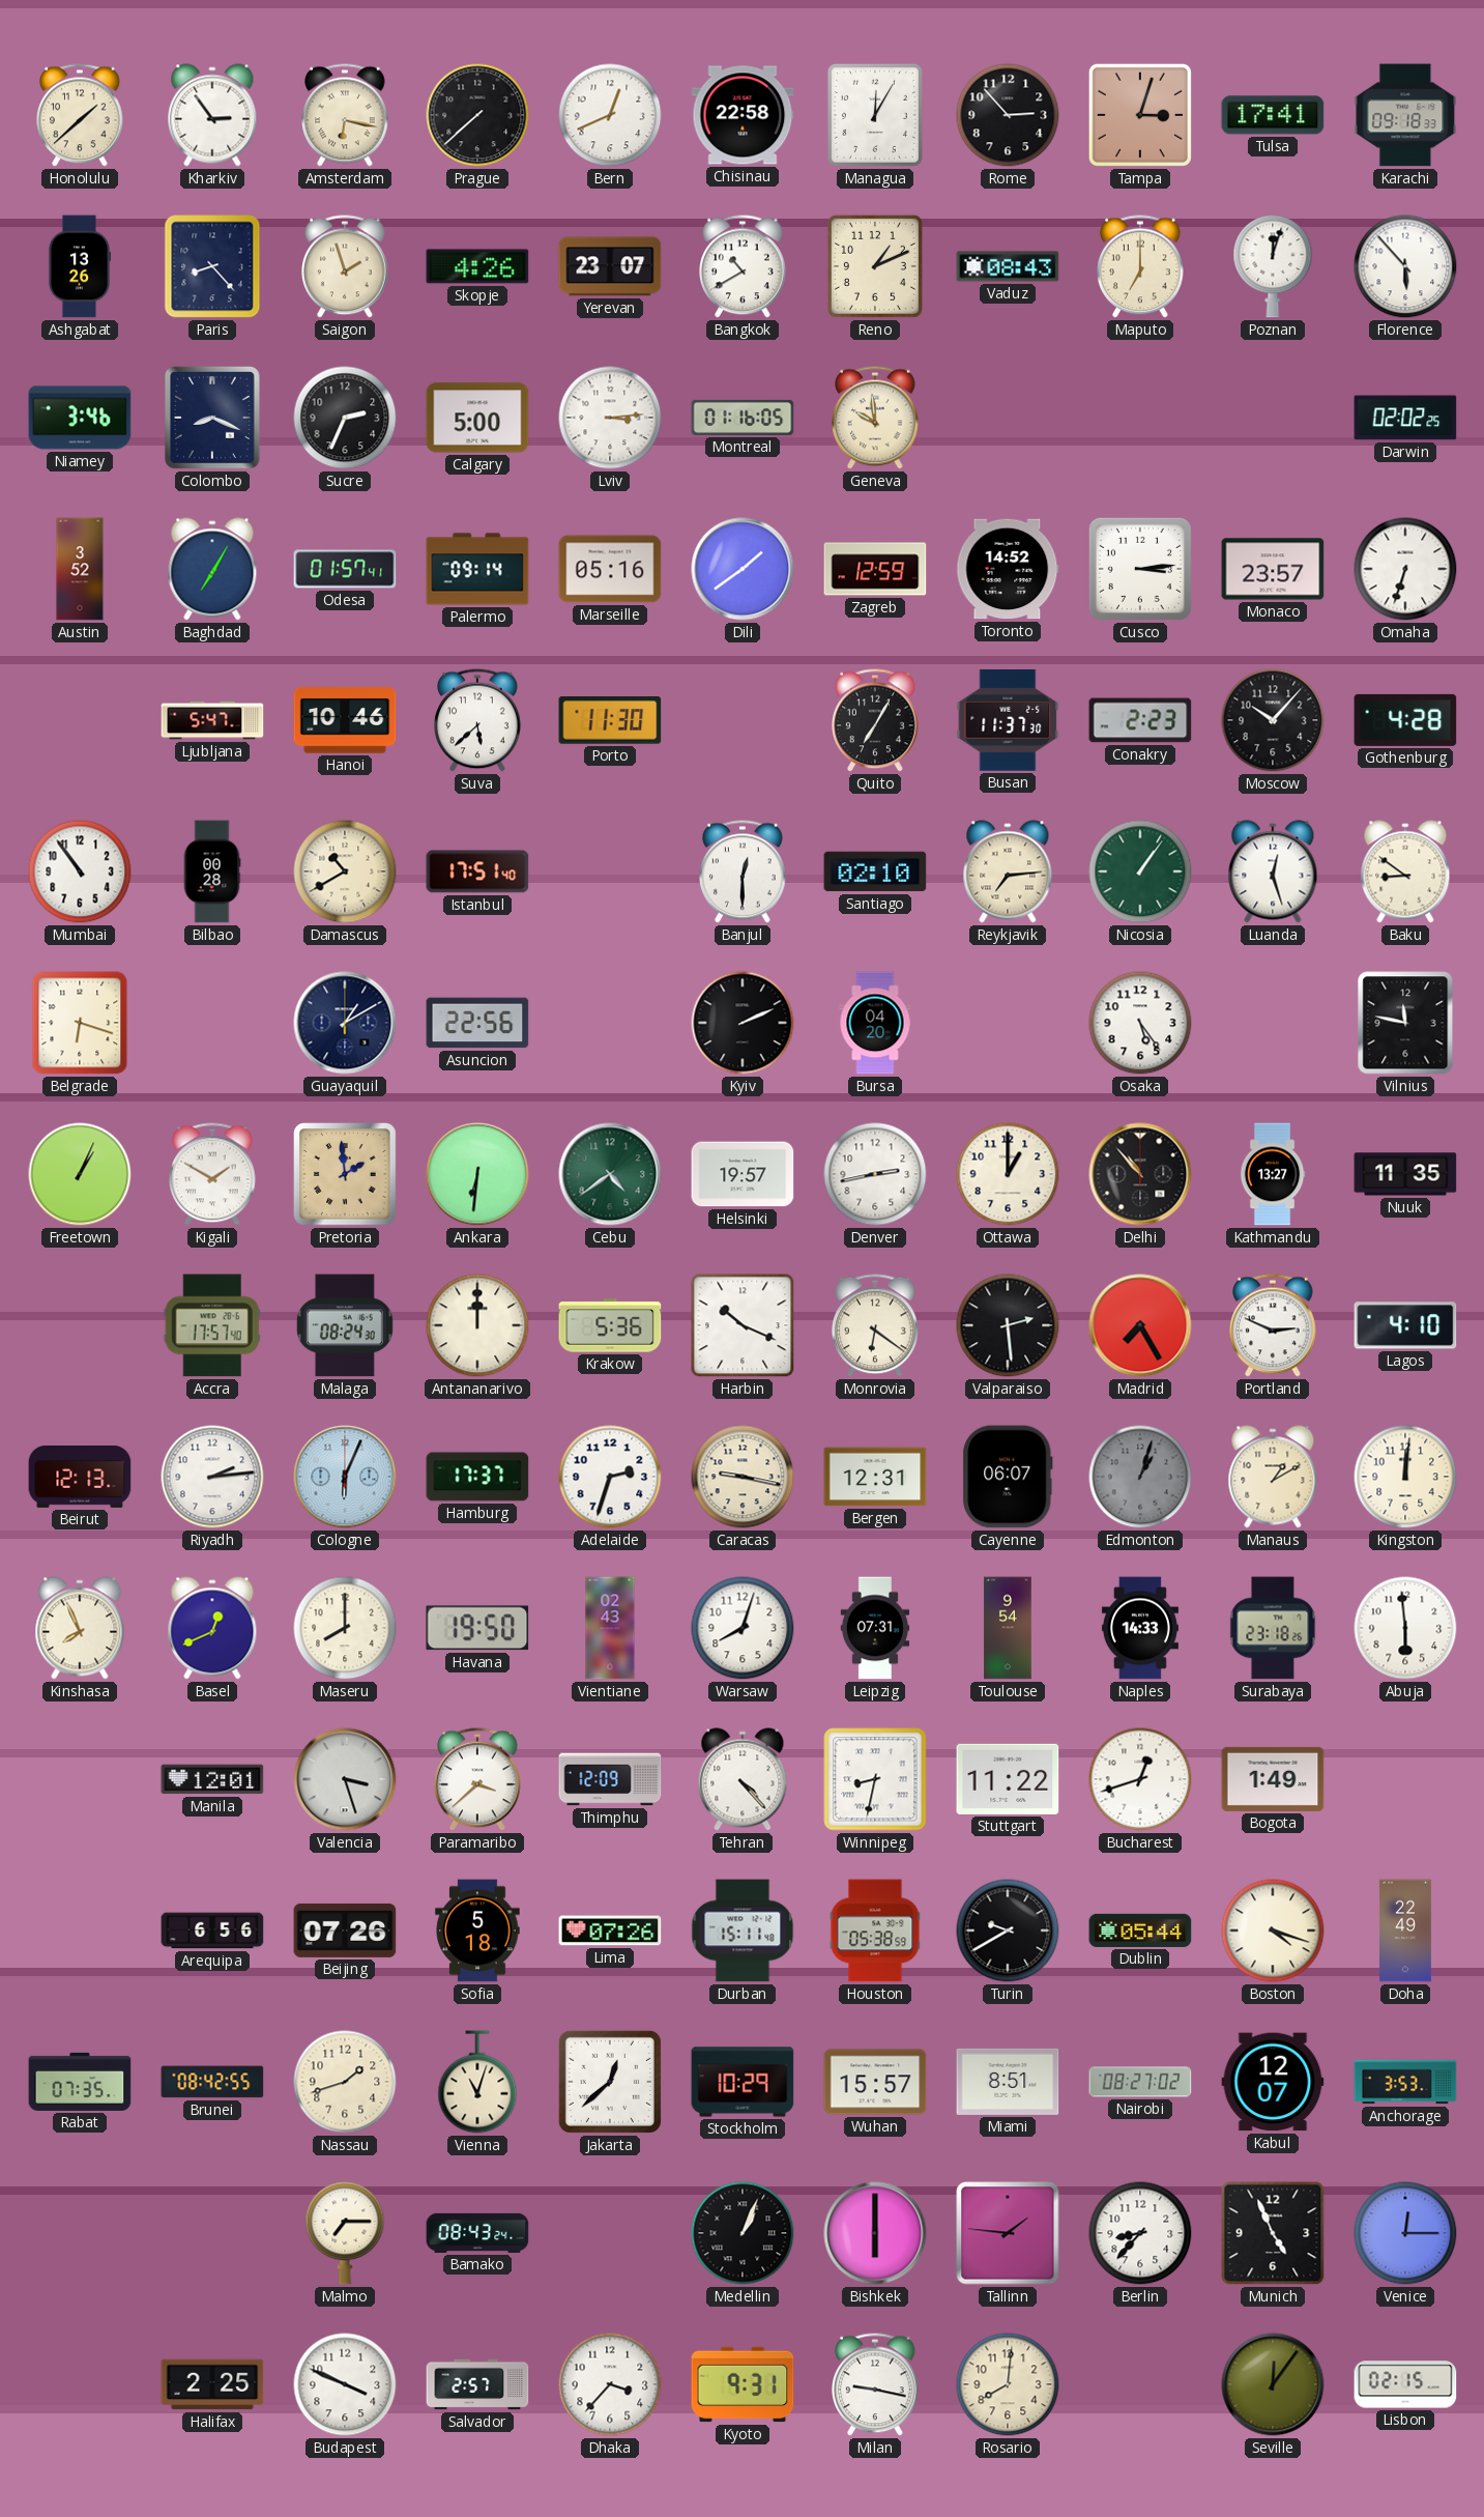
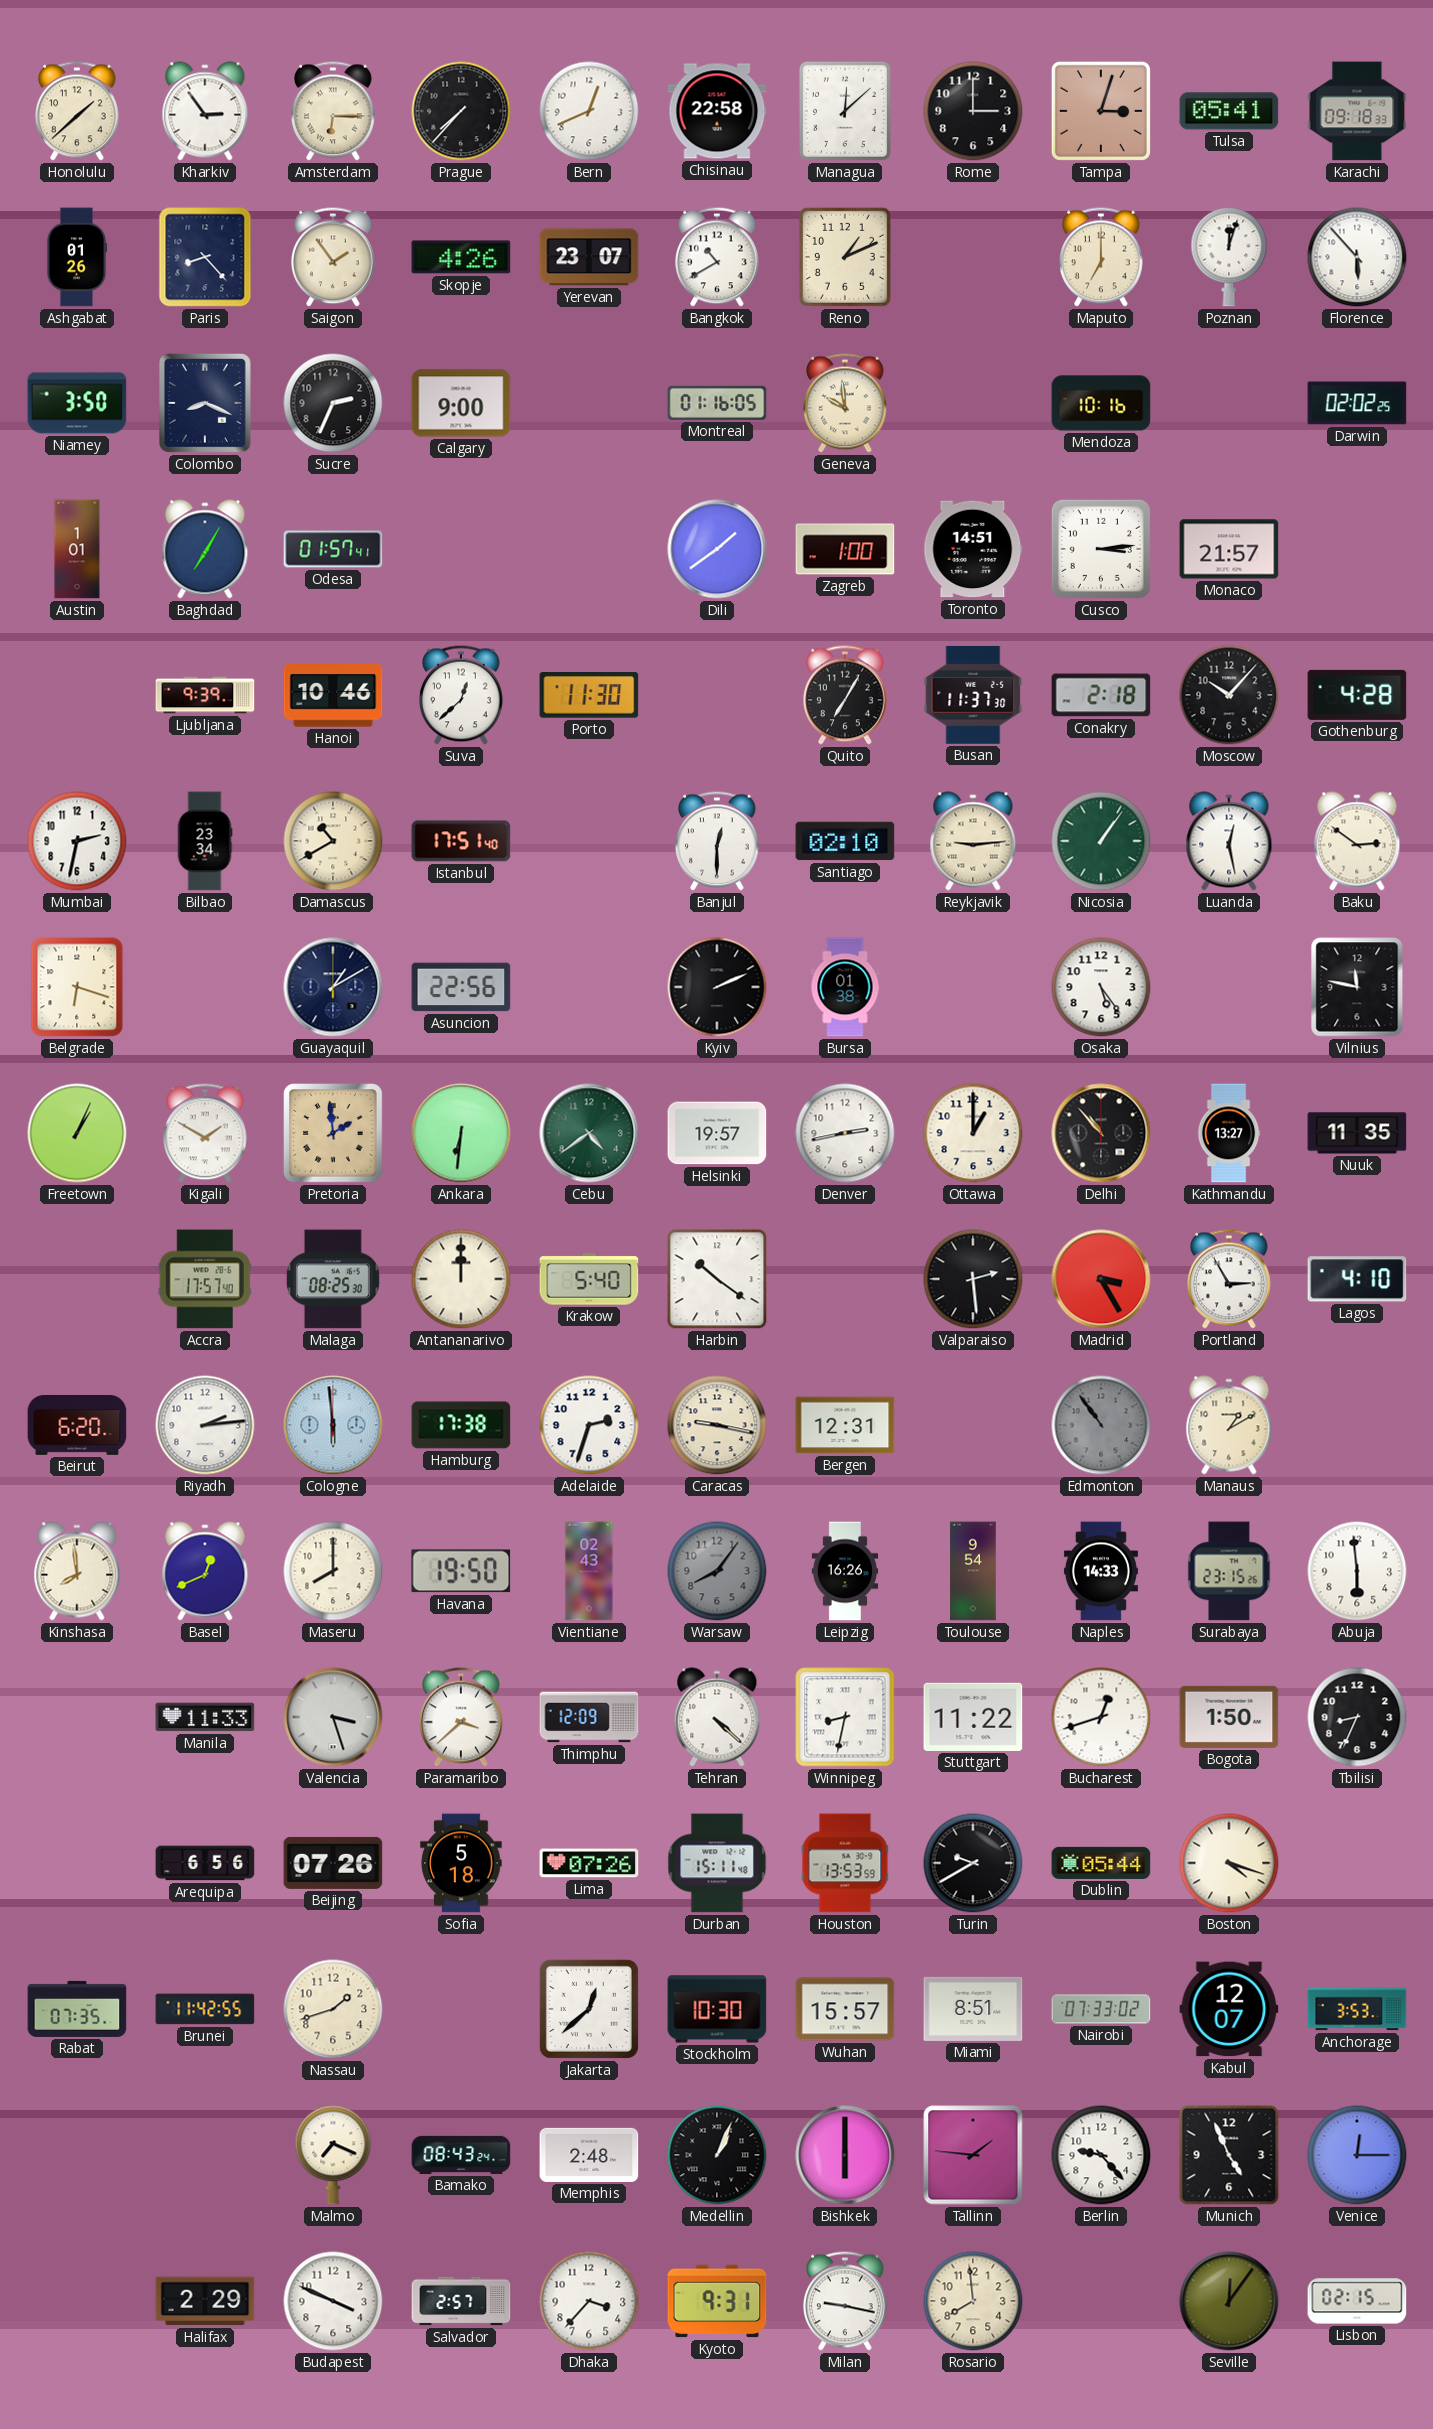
Amsterdam: 6:17 -> 6:15
Prague: 7:38 -> 7:37
Managua: 12:05 -> 12:08
Rome: 2:53 -> 3:00
Tulsa: 17:41 -> 05:41
Ashgabat: 13:26 -> 01:26
Saigon: 1:57 -> 1:54
Vaduz: 08:43 -> none
Niamey: 3:46 -> 3:50
Calgary: 5:00 -> 9:00
Lviv: 3:14 -> none
Mendoza: none -> 10:16
Austin: 3:52 -> 1:01
Palermo: 09:14 -> none
Marseille: 05:16 -> none
Zagreb: 12:59 -> 1:00
Toronto: 14:52 -> 14:51
Monaco: 23:57 -> 21:57
Omaha: 6:33 -> none
Ljubljana: 5:47 -> 9:39
Suva: 5:38 -> 12:38
Conakry: 2:23 -> 2:18
Mumbai: 10:54 -> 2:32
Bilbao: 00:28 -> 23:34
Reykjavik: 7:14 -> 9:14
Luanda: 12:27 -> 12:28
Baku: 8:51 -> 2:51
Bursa: 04:20 -> 01:38
Malaga: 08:24 -> 08:25
Krakow: 5:36 -> 5:40
Harbin: 10:19 -> 10:21
Monrovia: 6:21 -> none
Madrid: 7:25 -> 3:25
Portland: 2:49 -> 2:55
Beirut: 12:13 -> 6:20
Cologne: 6:04 -> 5:59
Hamburg: 17:37 -> 17:38
Cayenne: 06:07 -> none
Edmonton: 1:03 -> 10:54
Kingston: 12:01 -> none
Kinshasa: 7:56 -> 7:59
Warsaw: 8:03 -> 8:06
Warsaw dial: white -> grey
Leipzig: 07:31 -> 16:26
Surabaya: 23:18 -> 23:15
Manila: 12:01 -> 11:33
Tehran: 4:23 -> 4:22
Bogota: 1:49 -> 1:50
Tbilisi: none -> 8:34
Houston: 05:38 -> 13:53
Doha: 22:49 -> none
Brunei: 08:42 -> 11:42
Vienna: 11:03 -> none
Stockholm: 10:29 -> 10:30
Nairobi: 08:27 -> 07:33
Malmo: 7:15 -> 7:19
Memphis: none -> 2:48
Berlin: 8:37 -> 9:23
Halifax: 2:25 -> 2:29
Rosario: 8:01 -> 7:59
